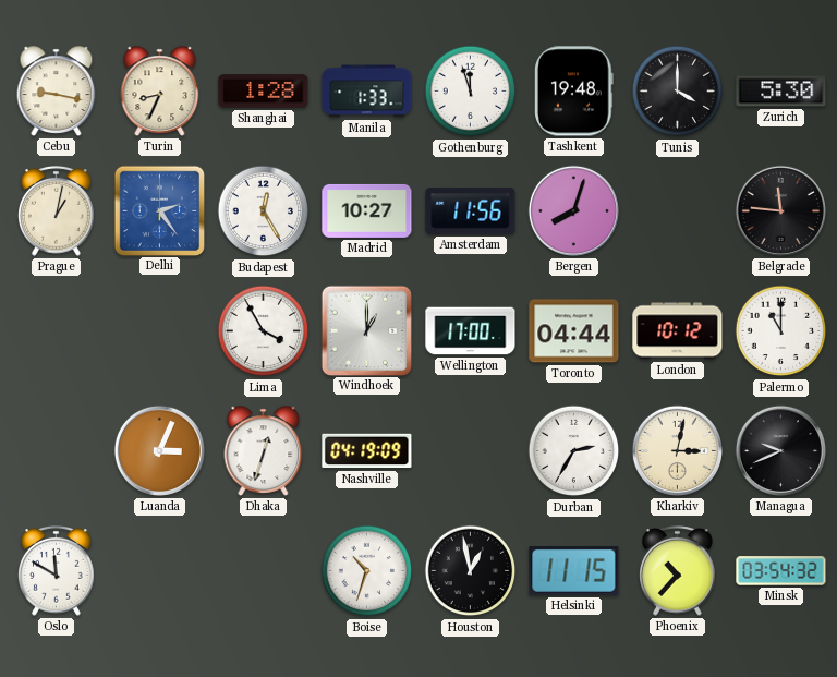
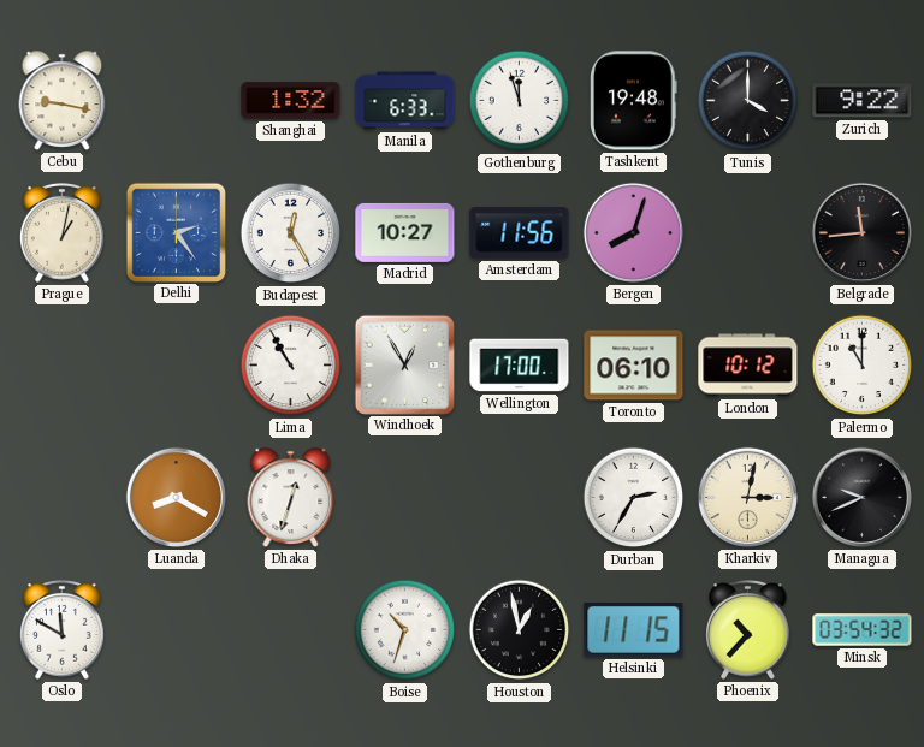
Turin: 8:34 -> none
Shanghai: 1:28 -> 1:32
Manila: 1:33 -> 6:33
Zurich: 5:30 -> 9:22
Belgrade: 11:46 -> 11:44
Lima: 3:55 -> 10:55
Windhoek: 1:00 -> 12:55
Toronto: 04:44 -> 06:10
Luanda: 3:04 -> 8:20
Nashville: 04:19 -> none
